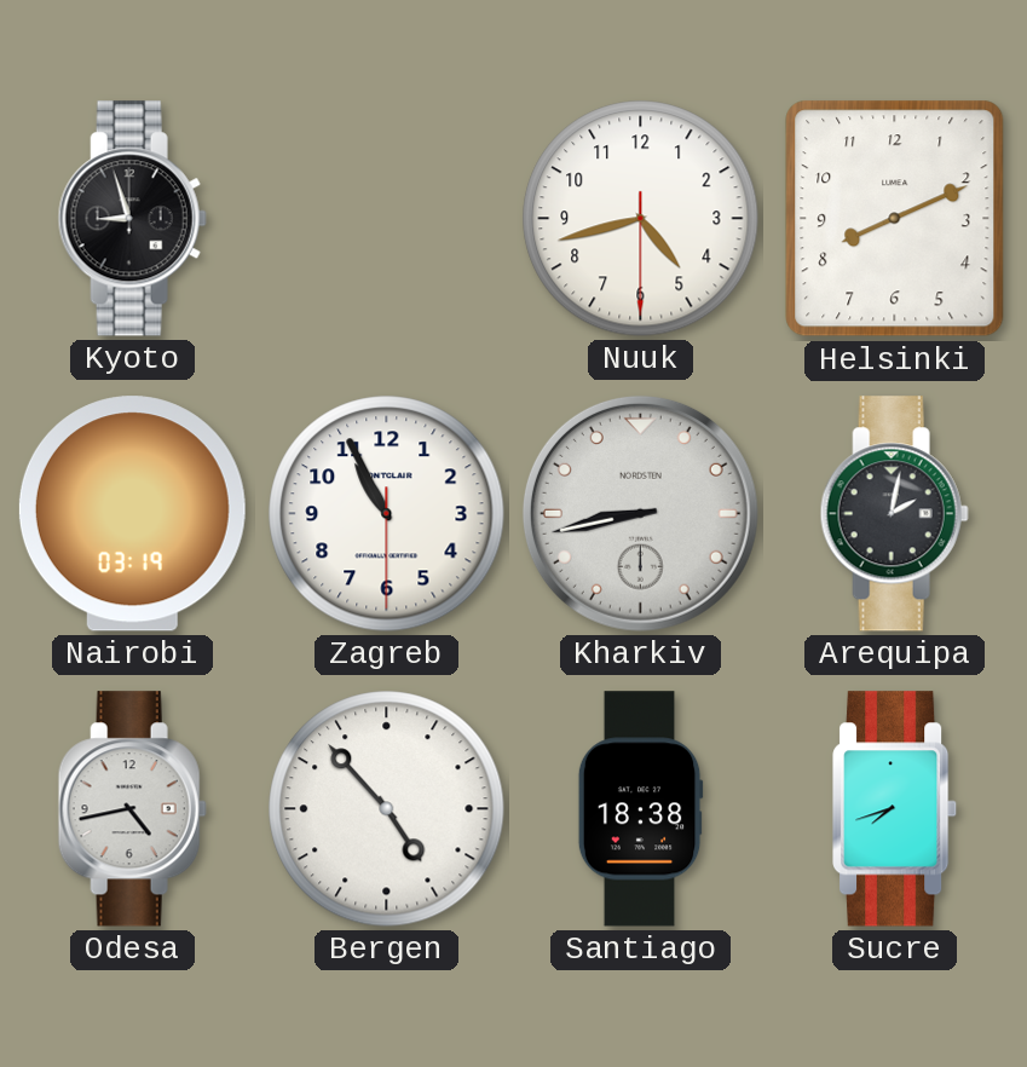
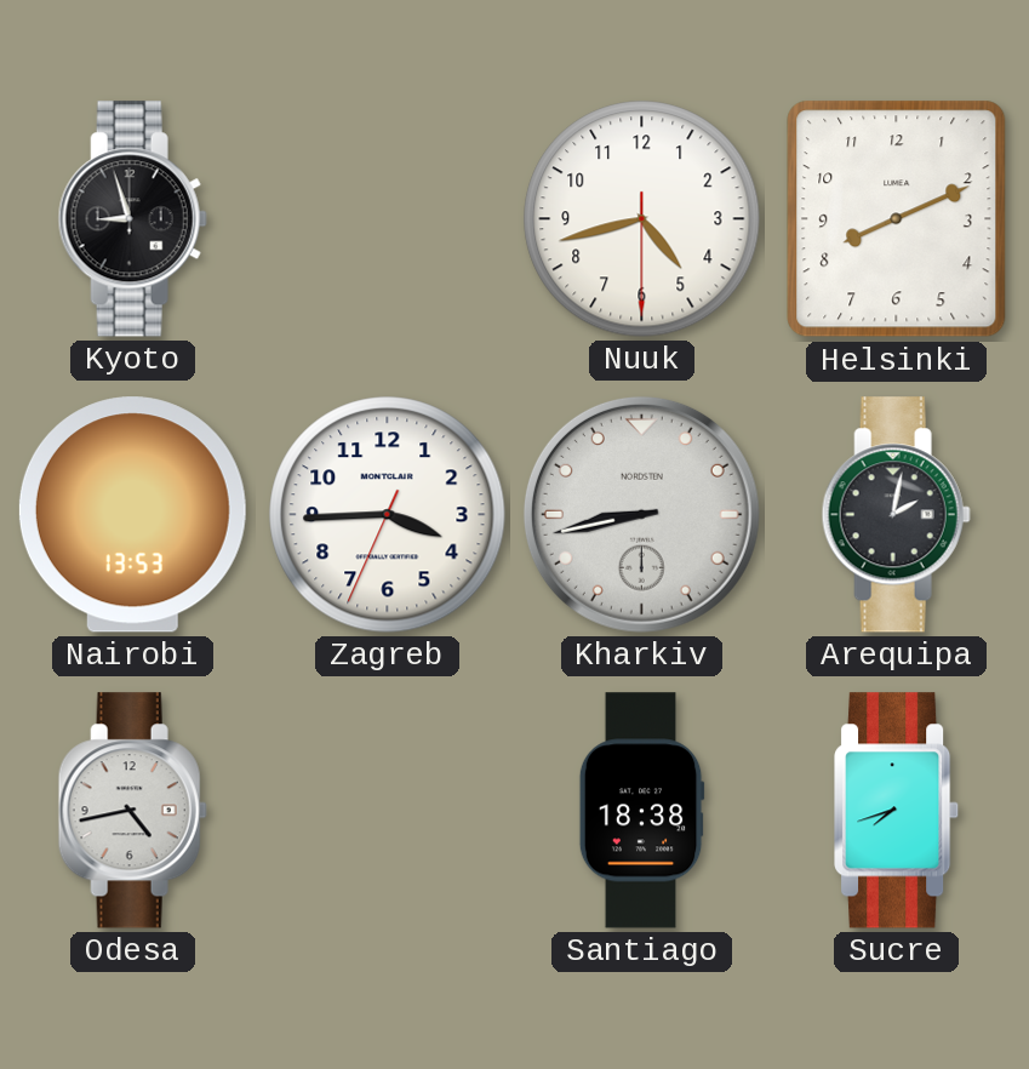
Nairobi: 03:19 -> 13:53
Zagreb: 10:55 -> 3:44
Bergen: 4:53 -> none
